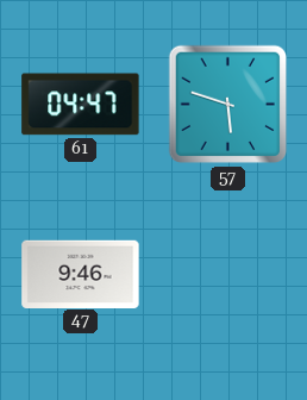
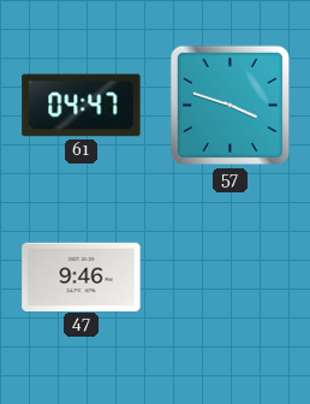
57: 5:48 -> 3:48
